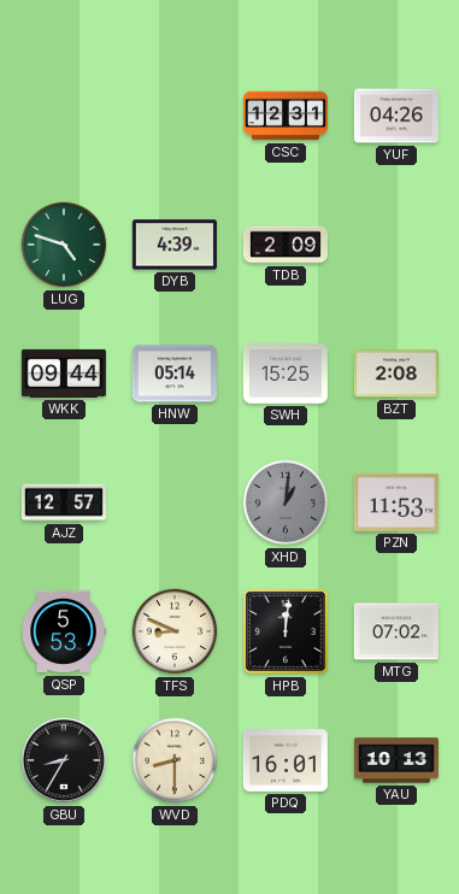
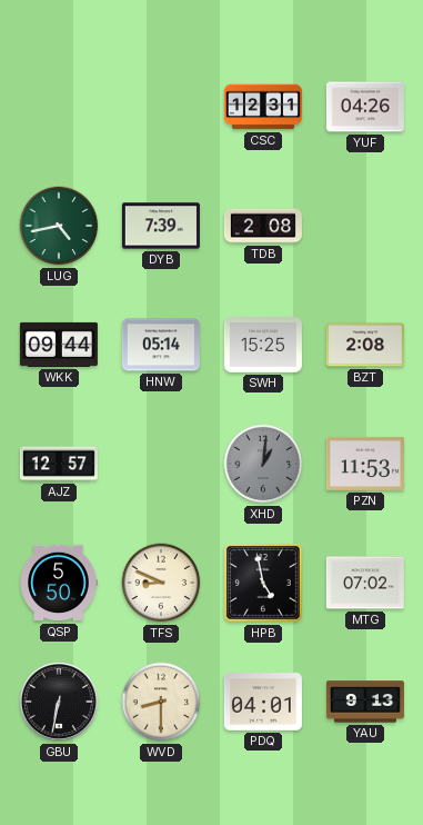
LUG: 4:48 -> 4:43
DYB: 4:39 -> 7:39
TDB: 2:09 -> 2:08
QSP: 5:53 -> 5:50
HPB: 12:01 -> 4:58
GBU: 8:35 -> 6:32
PDQ: 16:01 -> 04:01
YAU: 10:13 -> 9:13
